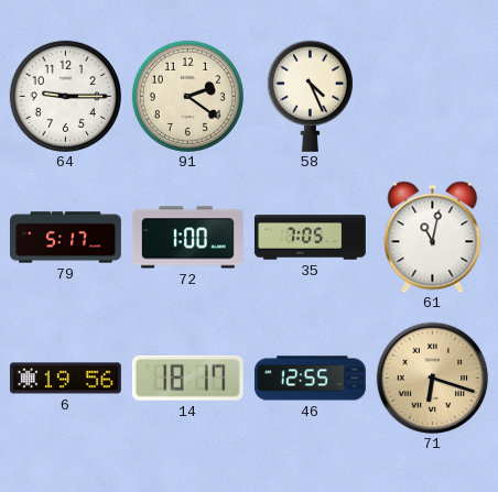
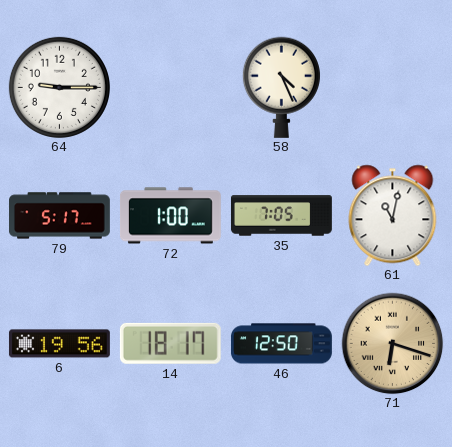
91: 2:21 -> none
46: 12:55 -> 12:50
